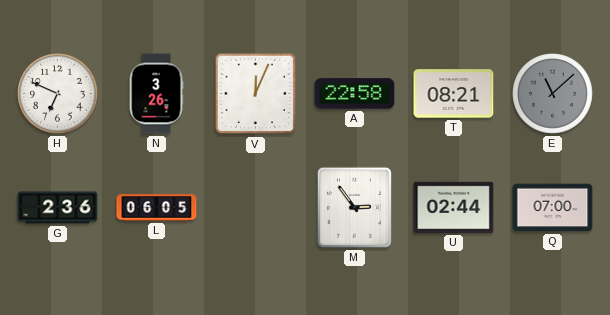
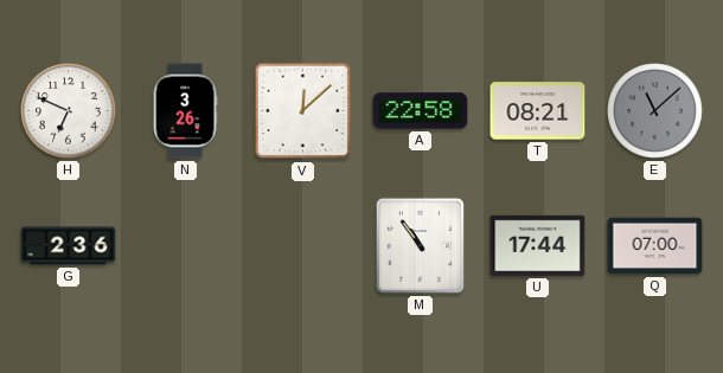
V: 12:04 -> 12:08
L: 06:05 -> none
M: 2:54 -> 10:54
U: 02:44 -> 17:44
